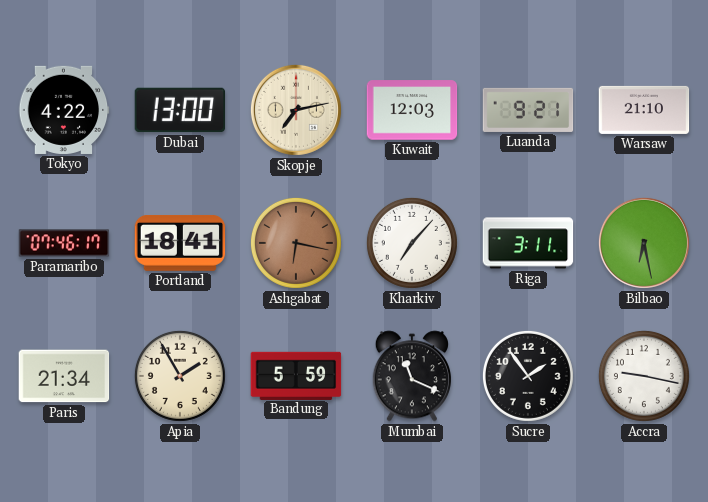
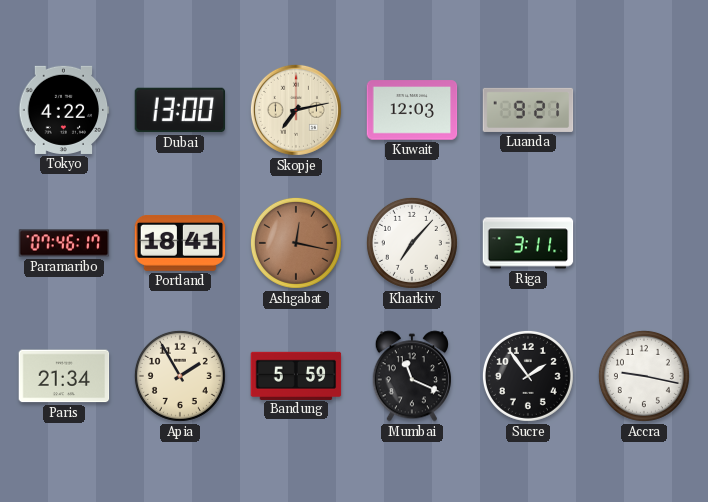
Warsaw: 21:10 -> none
Ashgabat: 6:17 -> 12:17
Bilbao: 6:28 -> none
